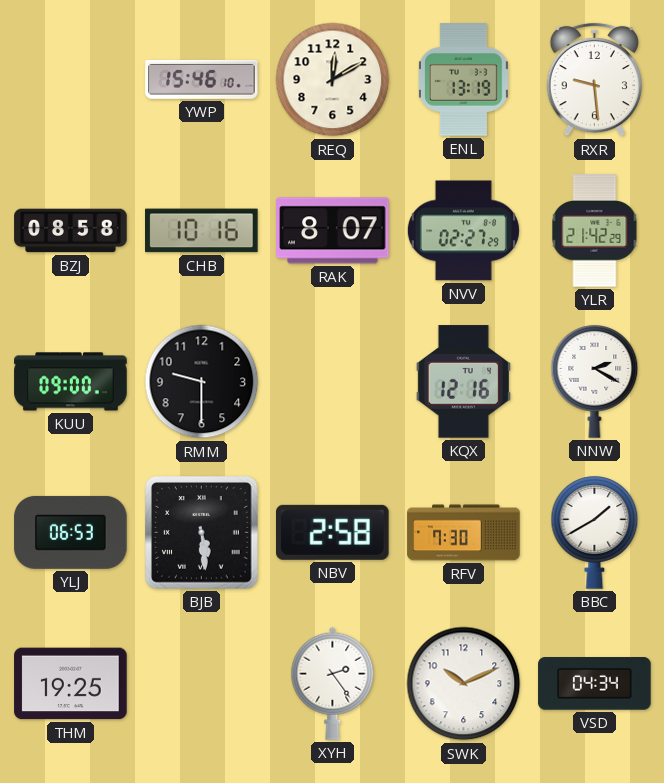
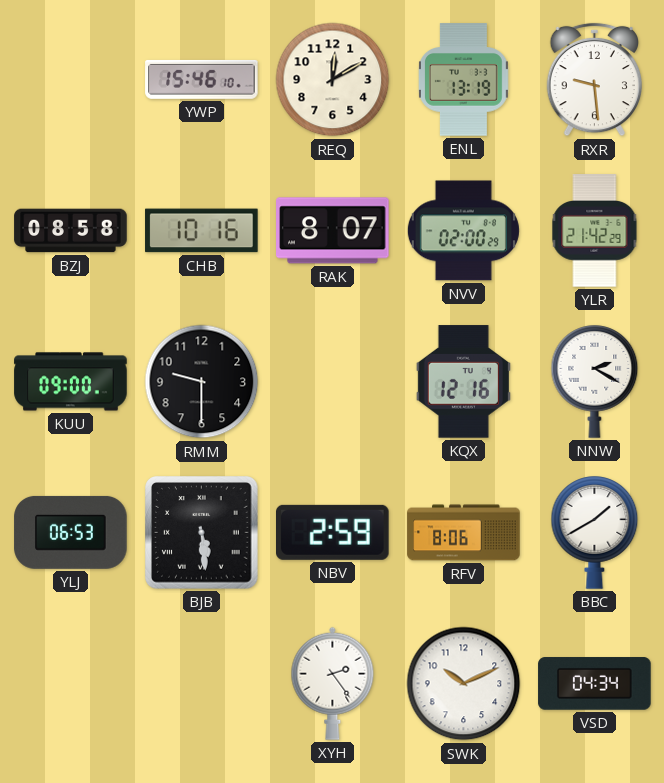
NVV: 02:27 -> 02:00
NBV: 2:58 -> 2:59
RFV: 7:30 -> 8:06
THM: 19:25 -> none
